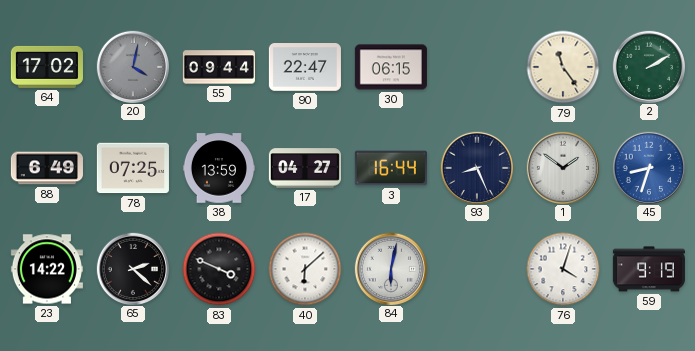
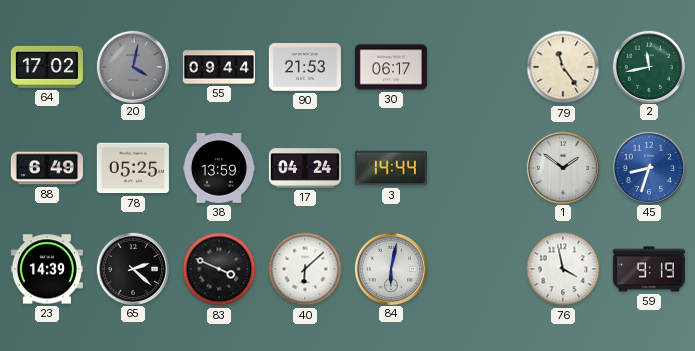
90: 22:47 -> 21:53
30: 06:15 -> 06:17
2: 2:10 -> 11:43
78: 07:25 -> 05:25
17: 04:27 -> 04:24
3: 16:44 -> 14:44
93: 8:26 -> none
23: 14:22 -> 14:39
76: 4:03 -> 3:58
